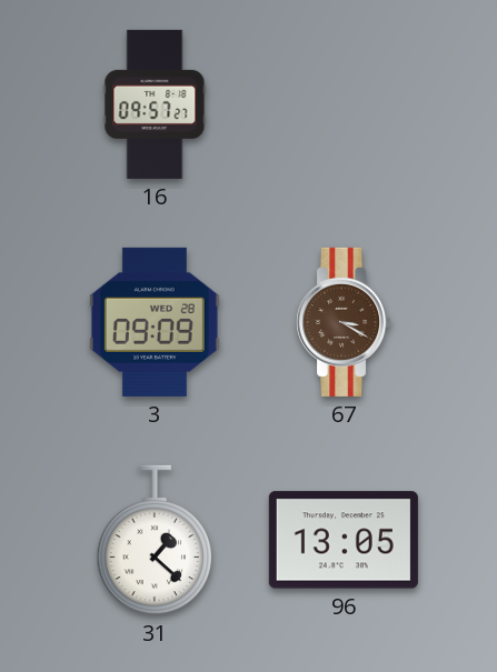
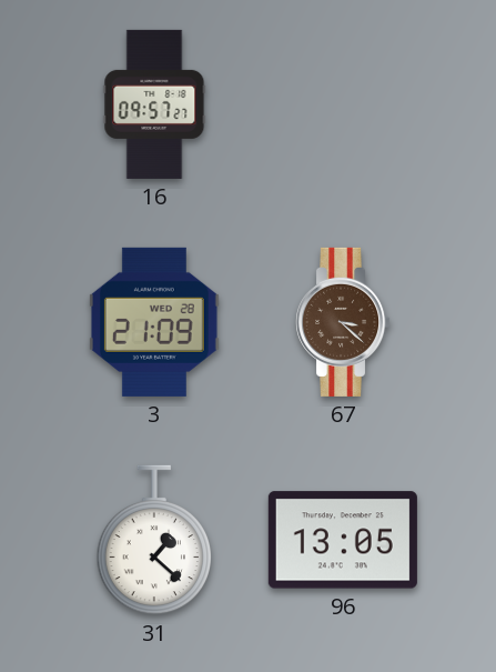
3: 09:09 -> 21:09
67: 3:20 -> 3:22
